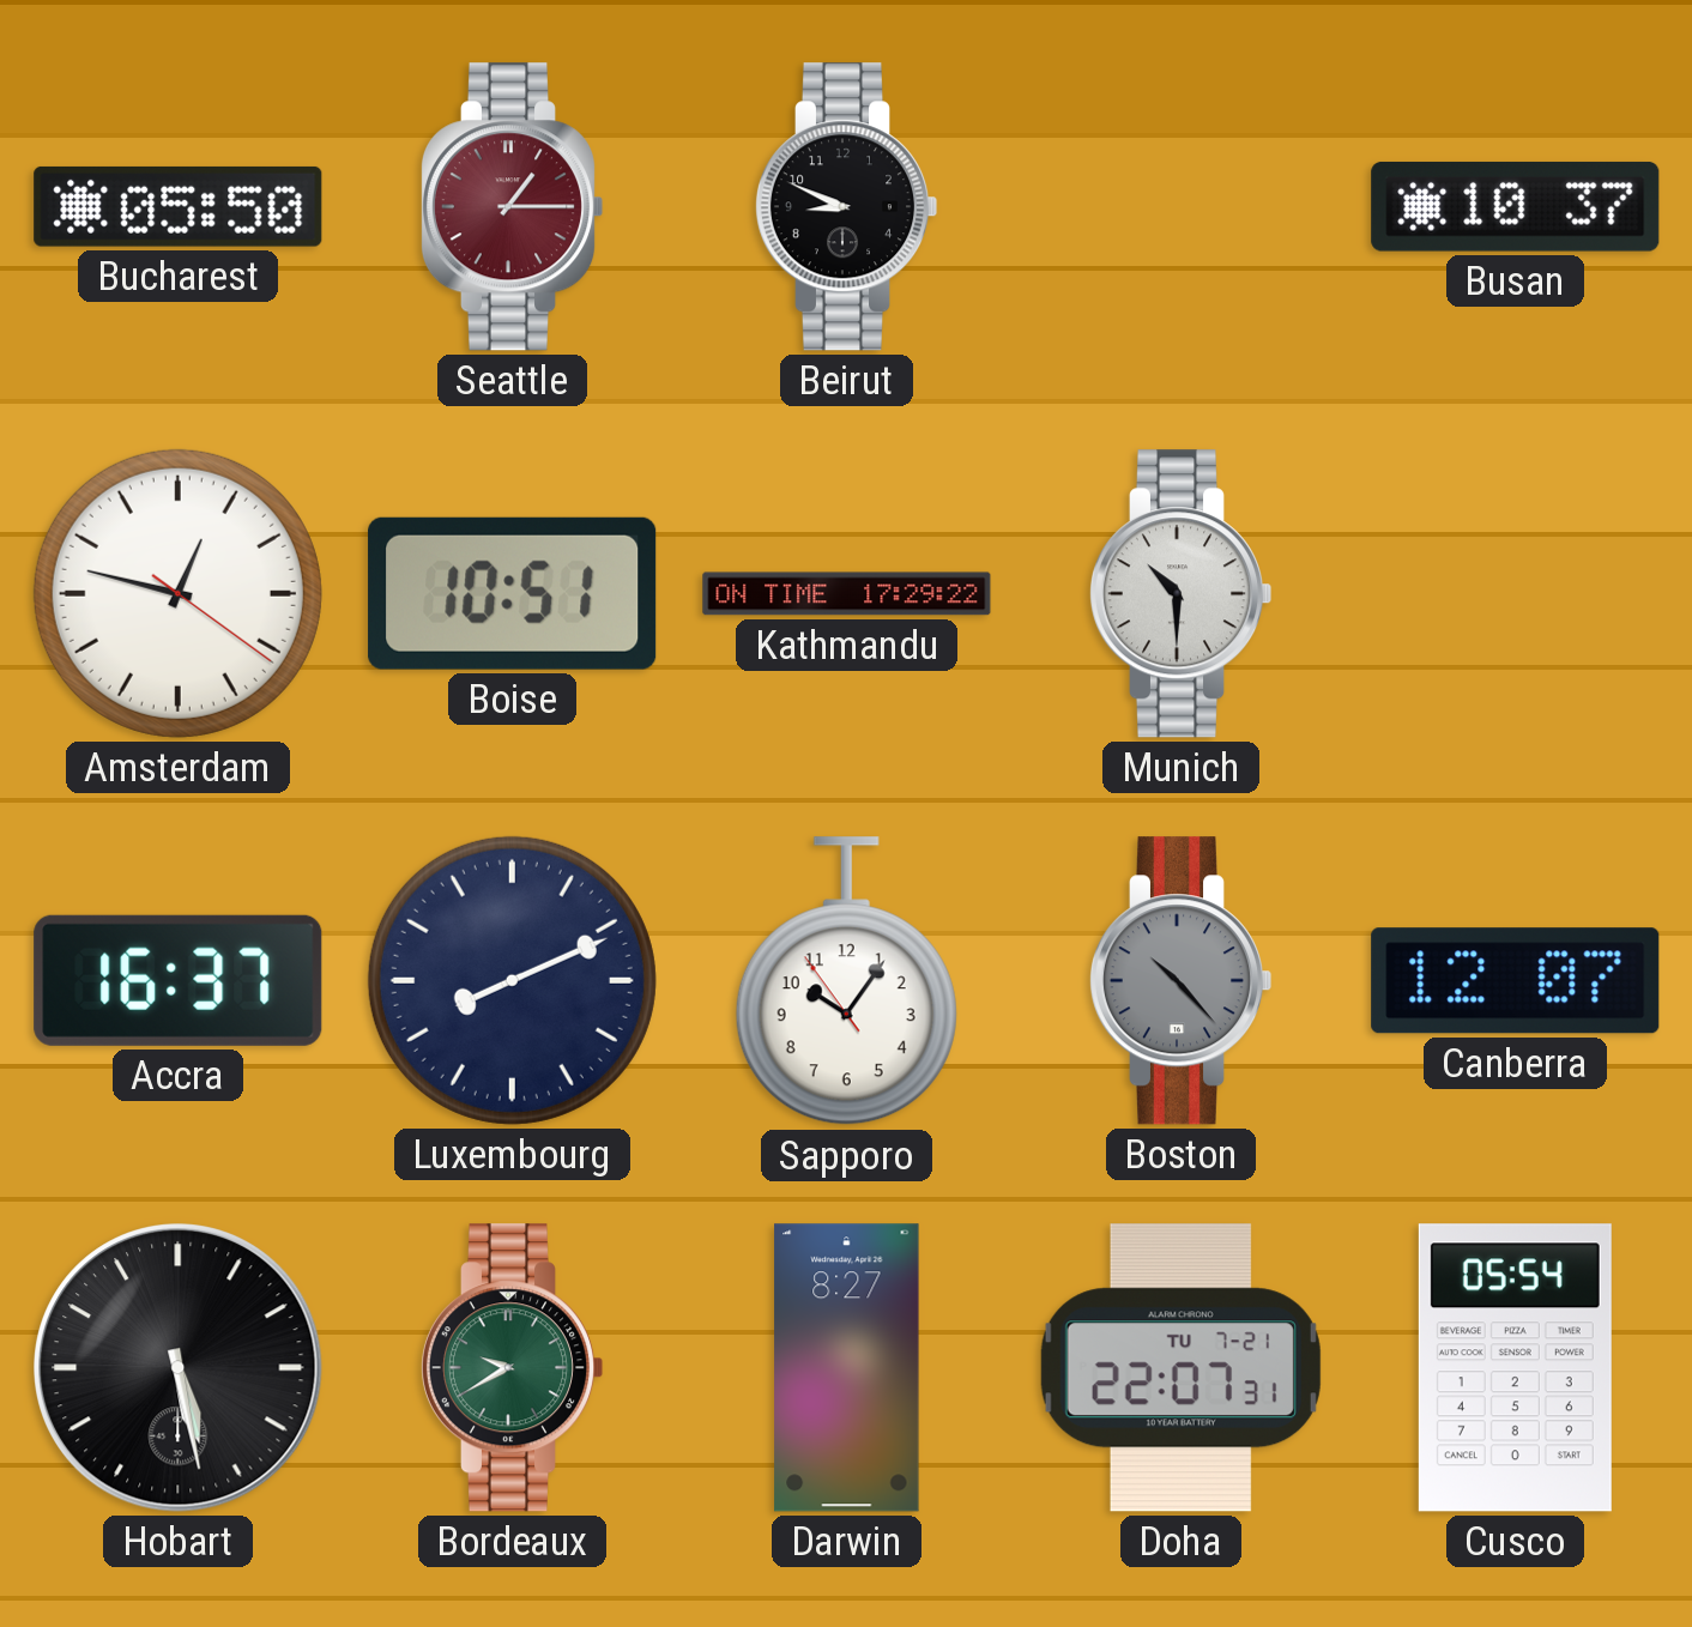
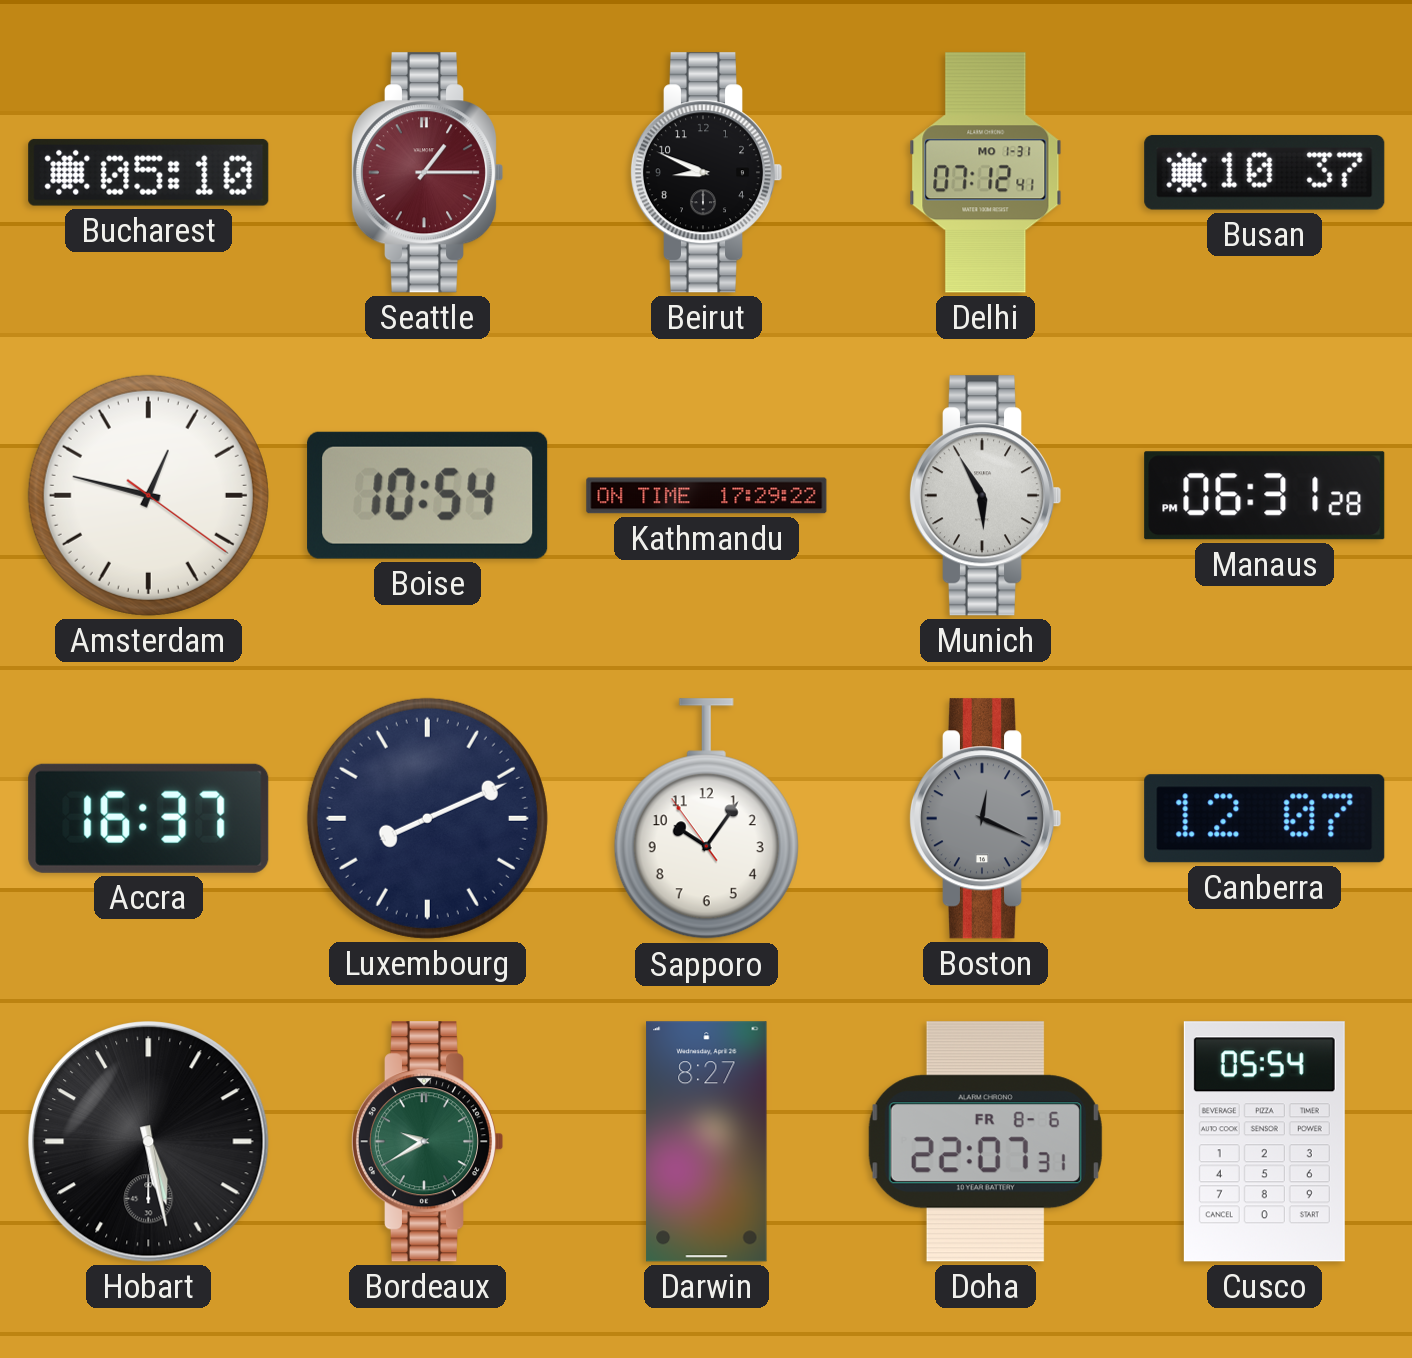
Bucharest: 05:50 -> 05:10
Delhi: none -> 07:12
Boise: 10:51 -> 10:54
Munich: 10:30 -> 5:55
Manaus: none -> 06:31
Boston: 10:23 -> 12:19
Doha date: TU 7-21 -> FR 8-6
